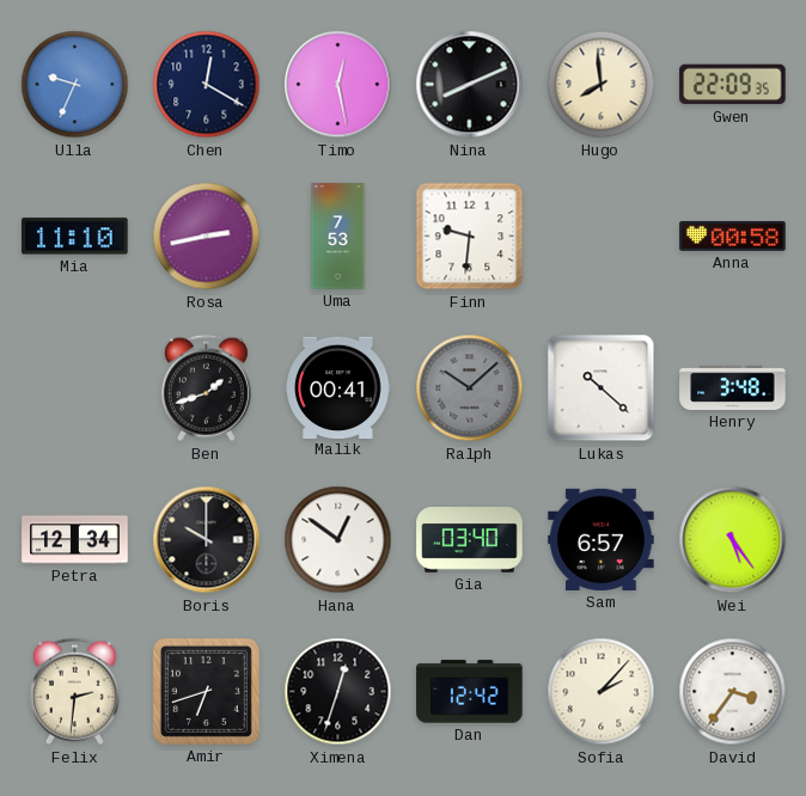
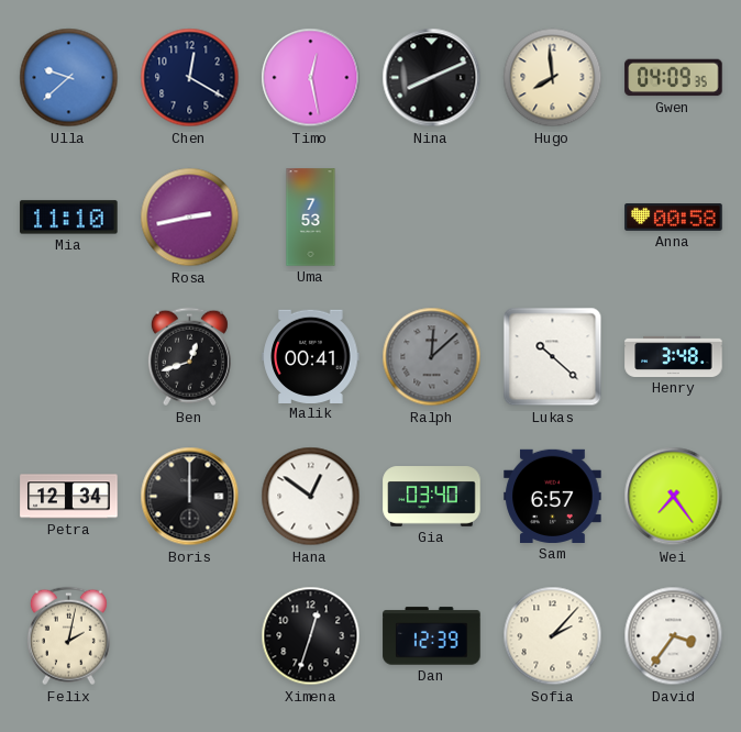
Ulla: 9:34 -> 9:38
Gwen: 22:09 -> 04:09
Finn: 9:31 -> none
Ben: 1:42 -> 12:42
Ralph: 10:08 -> 12:08
Boris: 10:00 -> 12:00
Wei: 5:24 -> 7:24
Felix: 2:31 -> 2:02
Amir: 6:42 -> none
Dan: 12:42 -> 12:39
